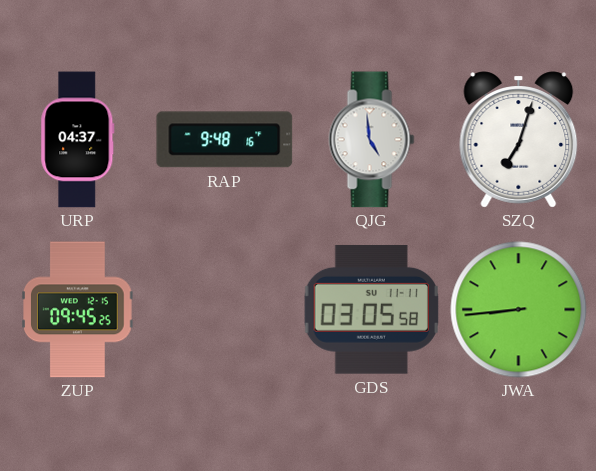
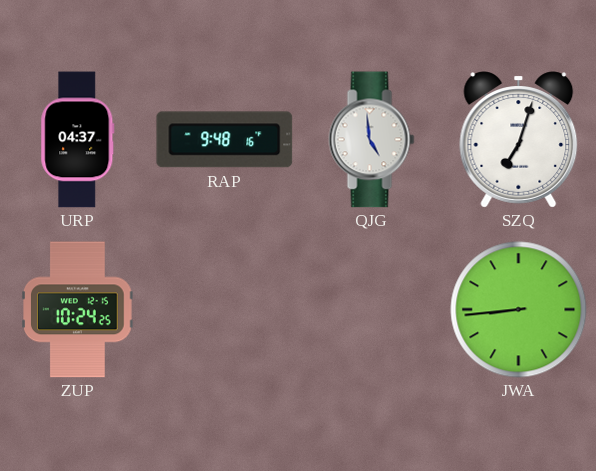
ZUP: 09:45 -> 10:24
GDS: 03:05 -> none
